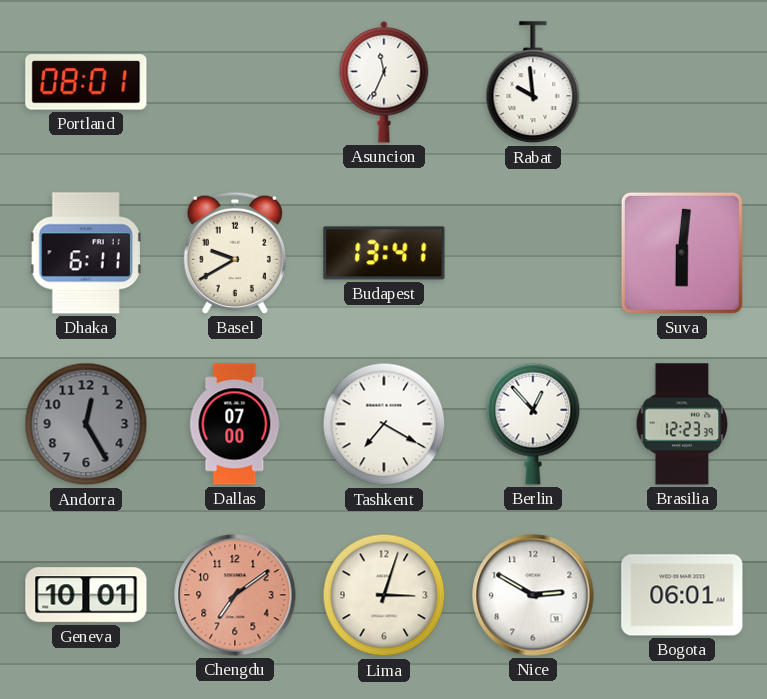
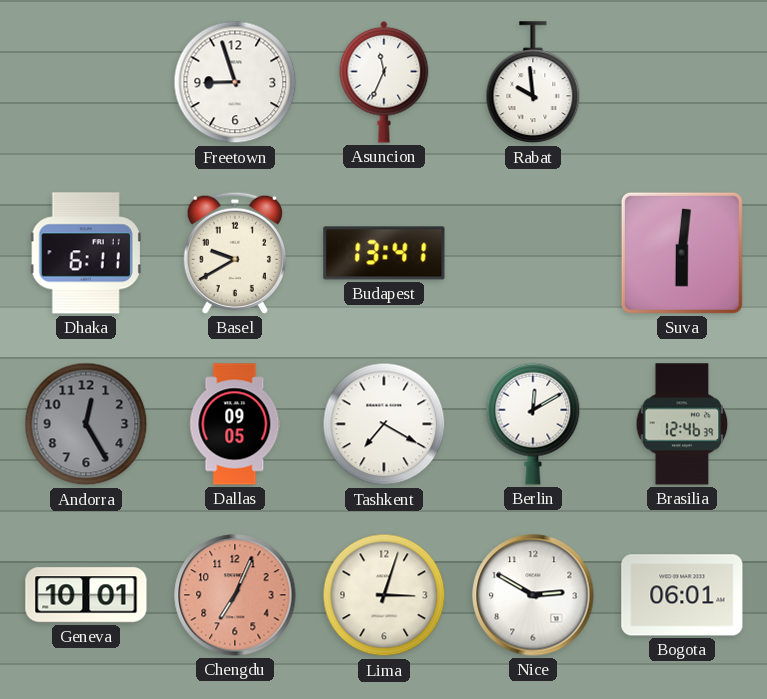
Portland: 08:01 -> none
Freetown: none -> 8:57
Dallas: 07:00 -> 09:05
Berlin: 12:53 -> 12:10
Brasilia: 12:23 -> 12:46
Chengdu: 7:09 -> 7:04
